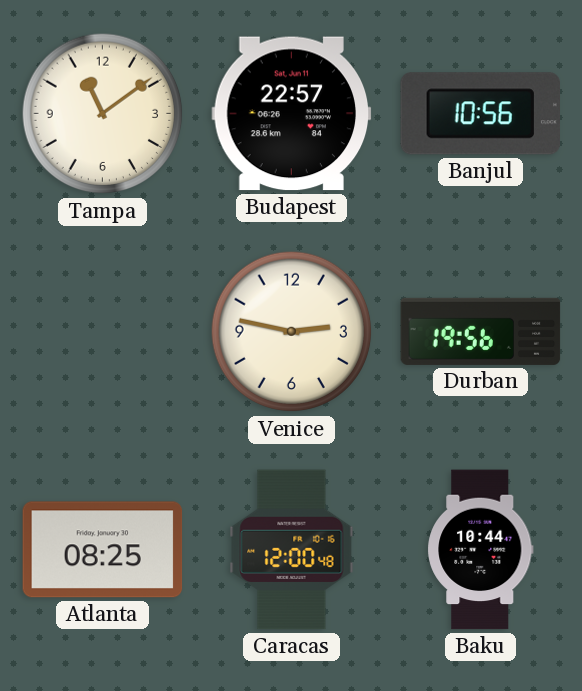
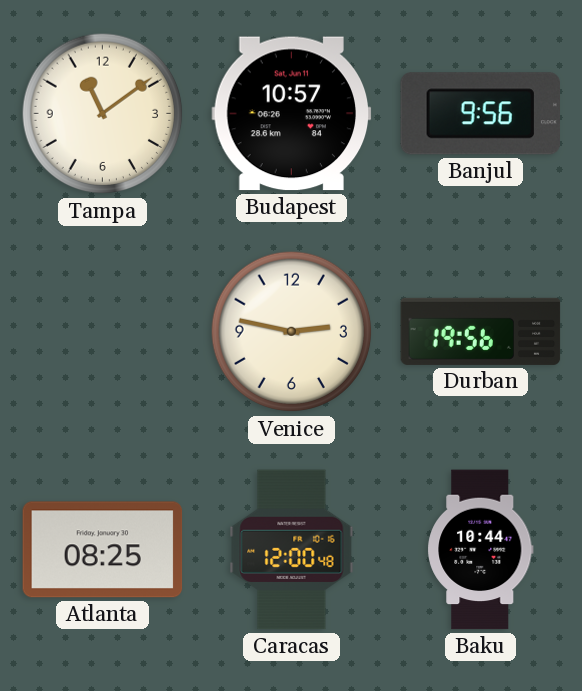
Budapest: 22:57 -> 10:57
Banjul: 10:56 -> 9:56
